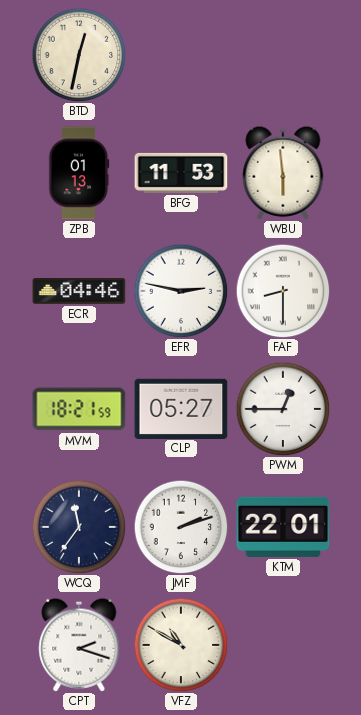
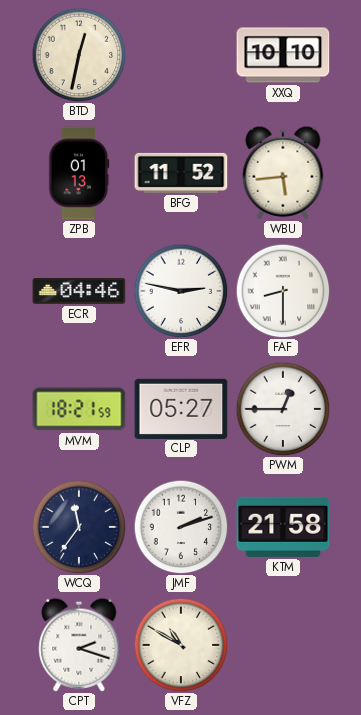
XXQ: none -> 10:10
BFG: 11:53 -> 11:52
WBU: 5:59 -> 5:44
KTM: 22:01 -> 21:58
